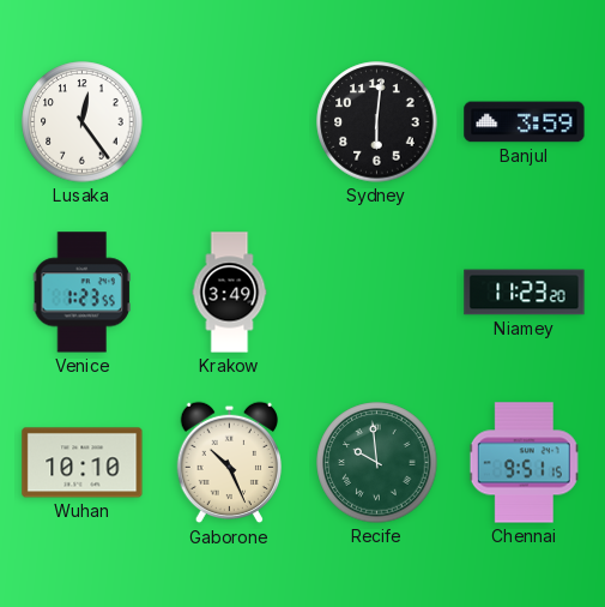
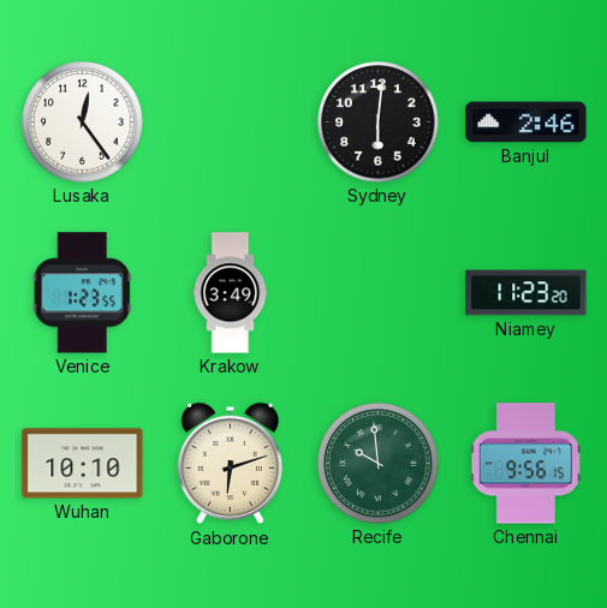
Banjul: 3:59 -> 2:46
Gaborone: 10:26 -> 6:12
Chennai: 9:51 -> 9:56
